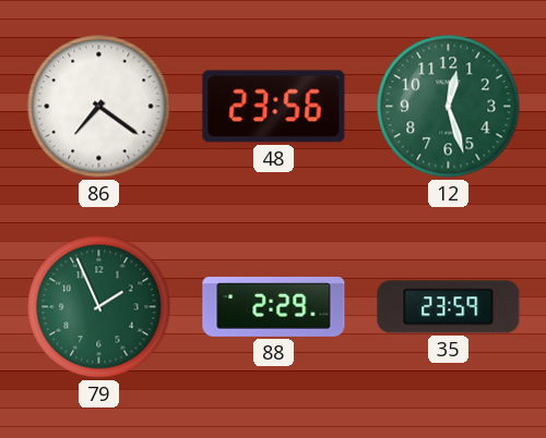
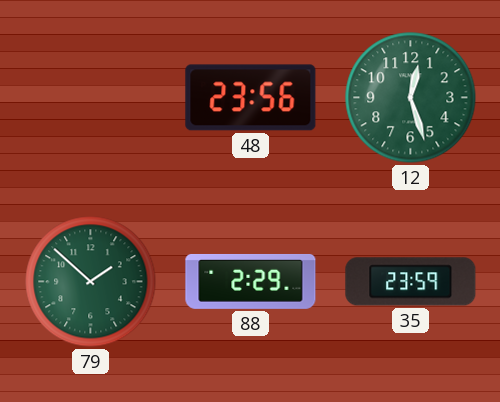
86: 7:21 -> none
79: 1:56 -> 1:52
